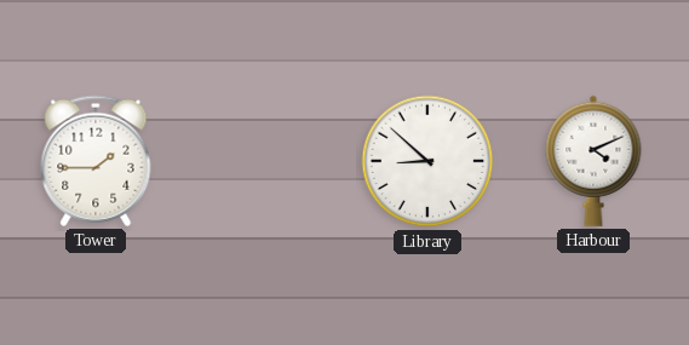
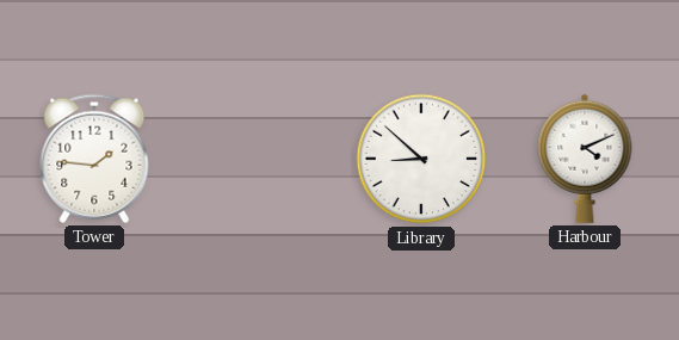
Tower: 1:45 -> 1:46
